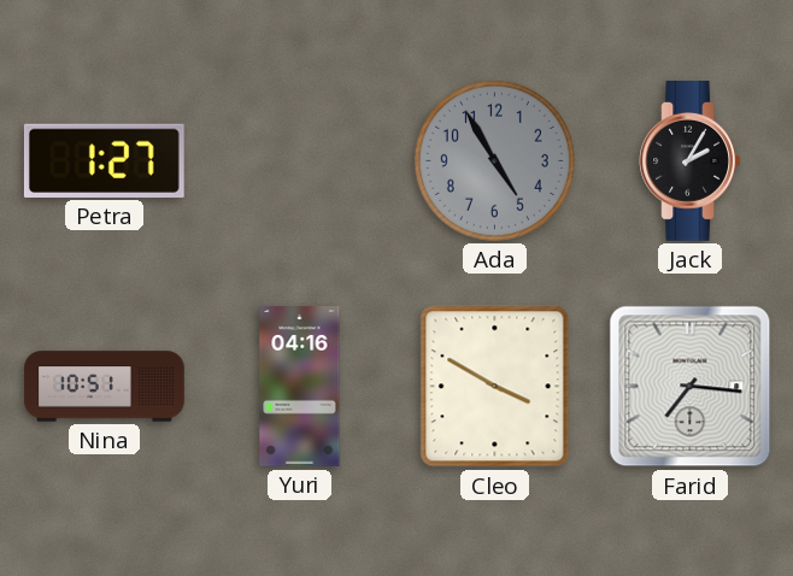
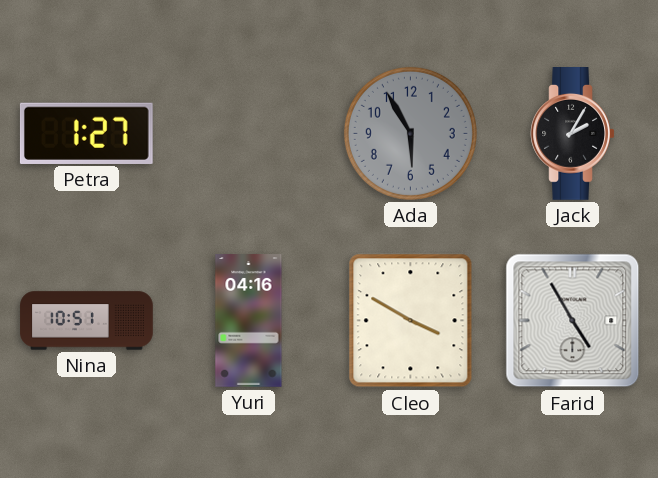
Ada: 4:55 -> 5:55
Farid: 7:16 -> 4:55
